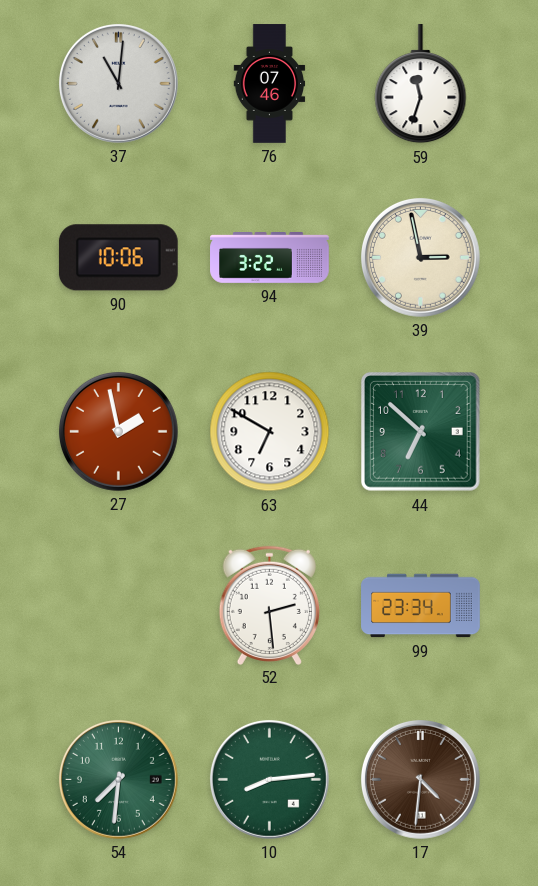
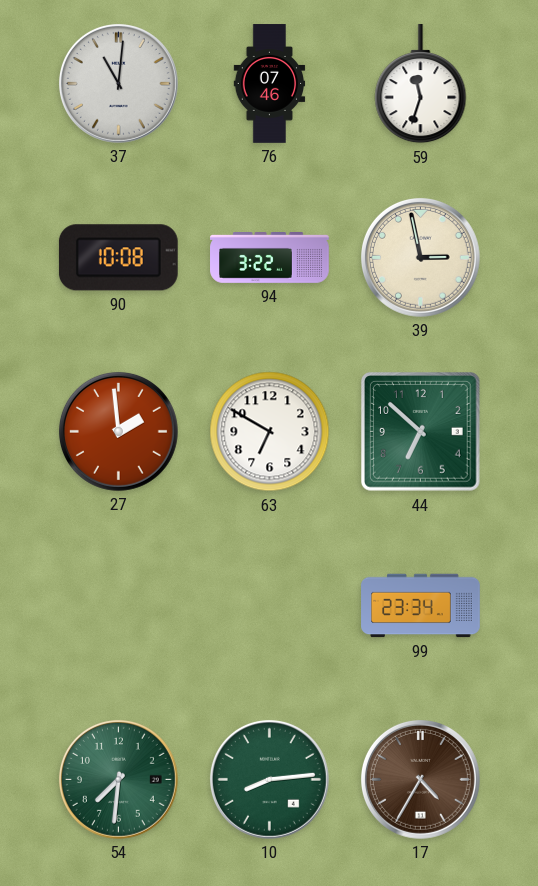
90: 10:06 -> 10:08
27: 1:58 -> 1:59
52: 2:29 -> none
17: 4:31 -> 4:35
